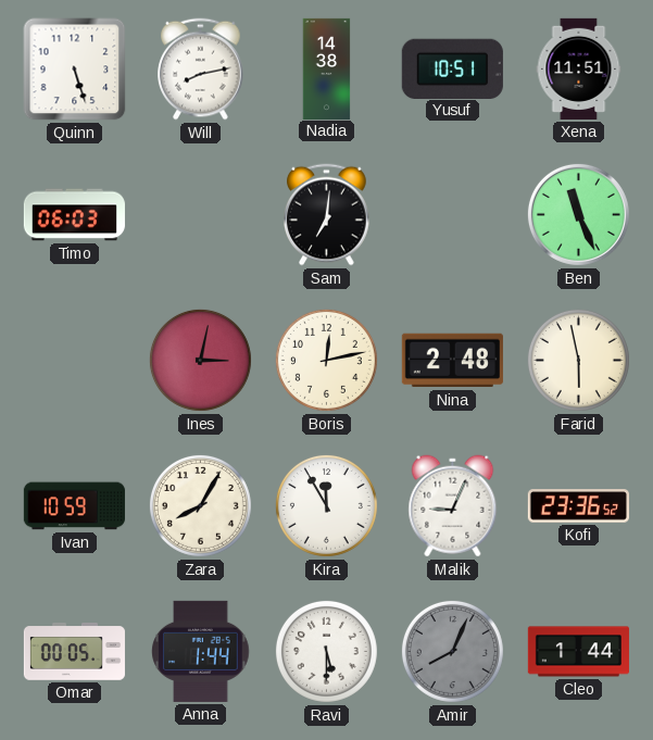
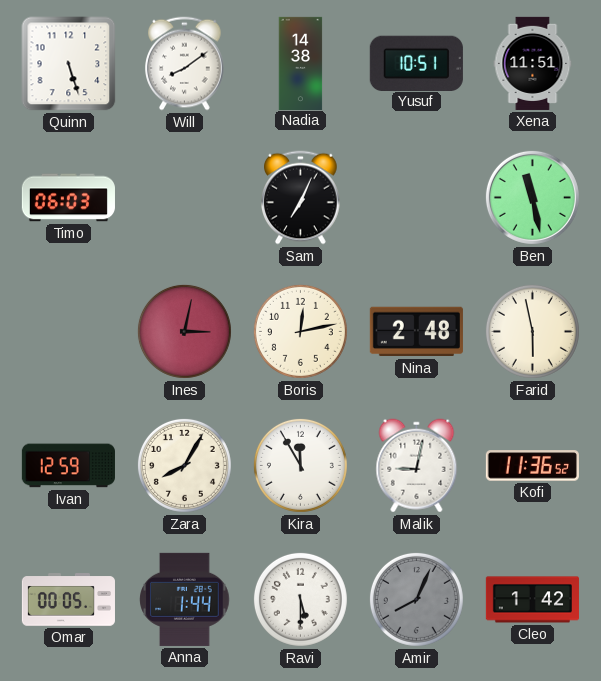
Will: 8:13 -> 8:09
Sam: 7:01 -> 7:04
Ben: 11:26 -> 11:28
Ivan: 10:59 -> 12:59
Malik: 9:04 -> 9:02
Kofi: 23:36 -> 11:36
Cleo: 1:44 -> 1:42
